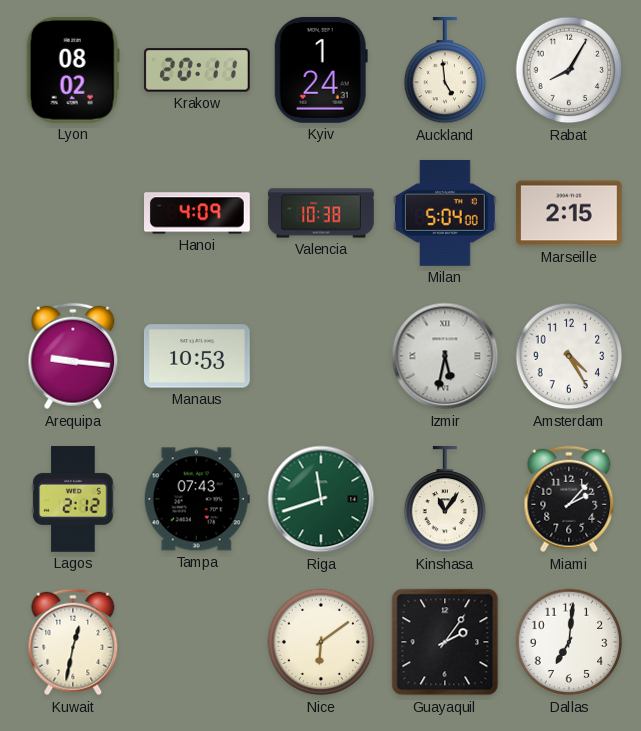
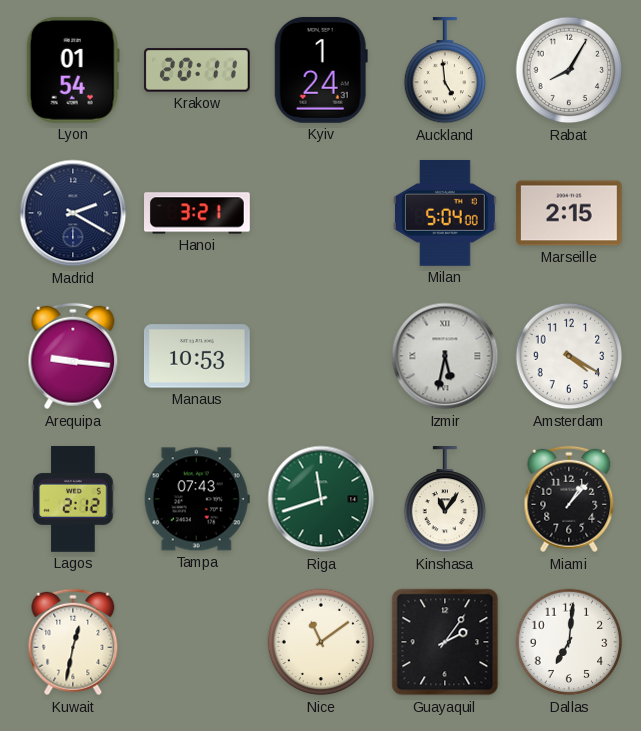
Lyon: 08:02 -> 01:54
Madrid: none -> 2:20
Hanoi: 4:09 -> 3:21
Valencia: 10:38 -> none
Amsterdam: 4:25 -> 4:20
Miami: 2:07 -> 1:07
Nice: 6:09 -> 11:09
